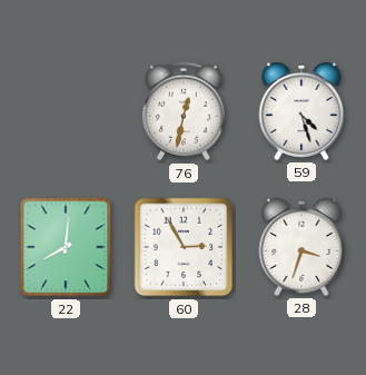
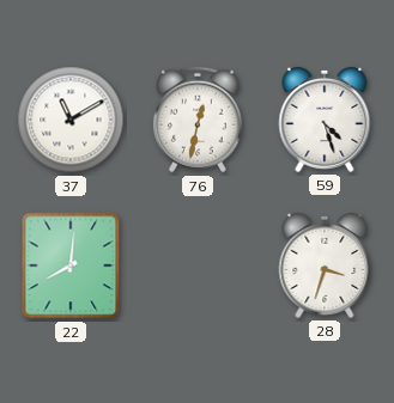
37: none -> 11:10
60: 2:55 -> none
